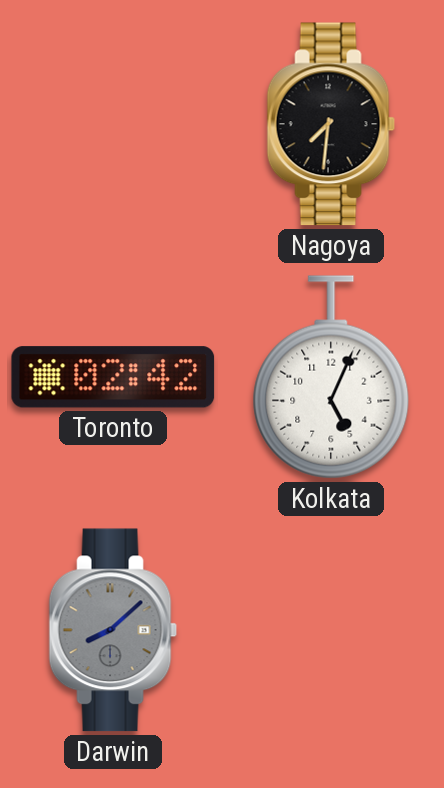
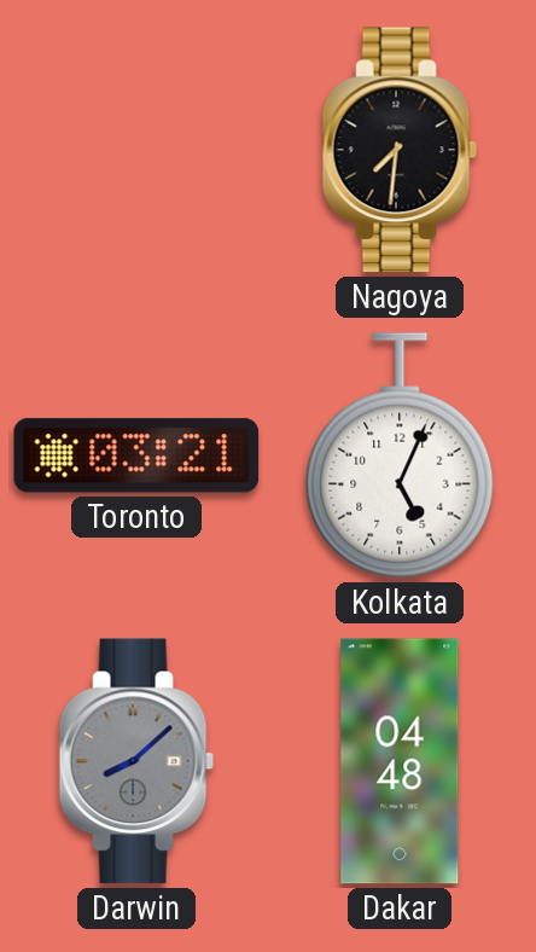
Toronto: 02:42 -> 03:21
Dakar: none -> 04:48
